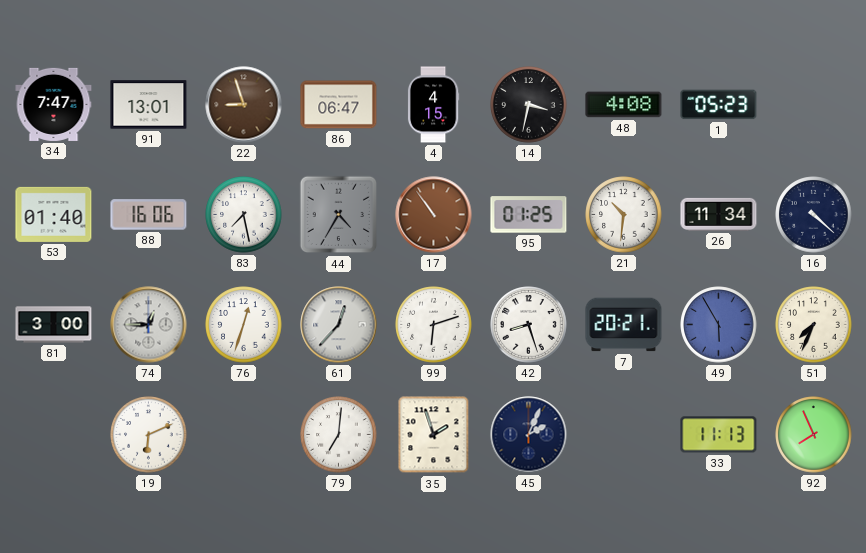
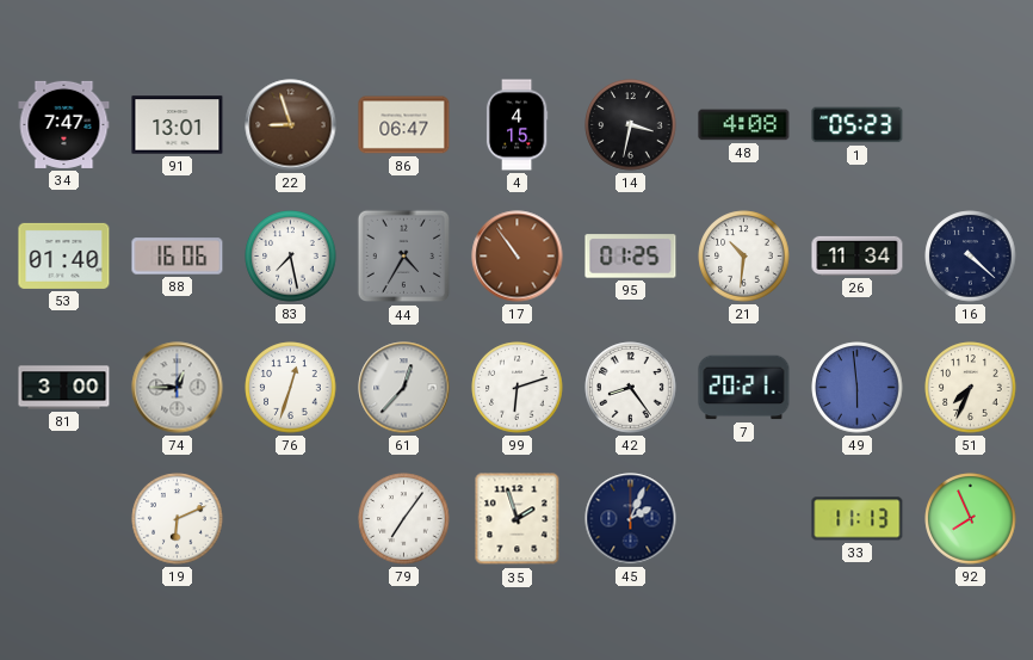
42: 8:27 -> 8:24
49: 5:55 -> 5:59
79: 7:01 -> 7:06
